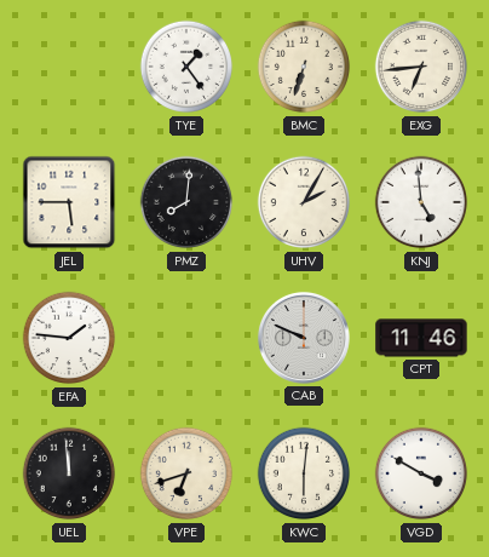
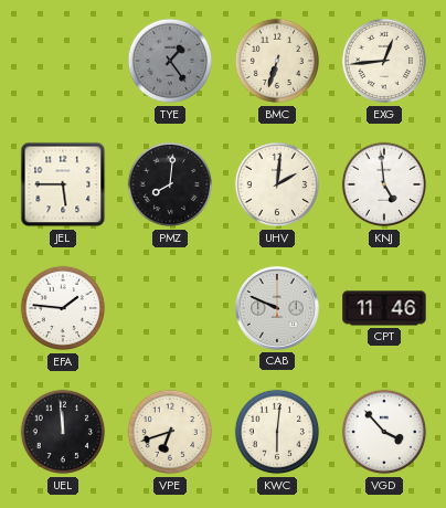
TYE dial: white -> grey
EXG: 6:44 -> 12:44
UHV: 2:05 -> 2:01
VGD: 3:50 -> 3:53
